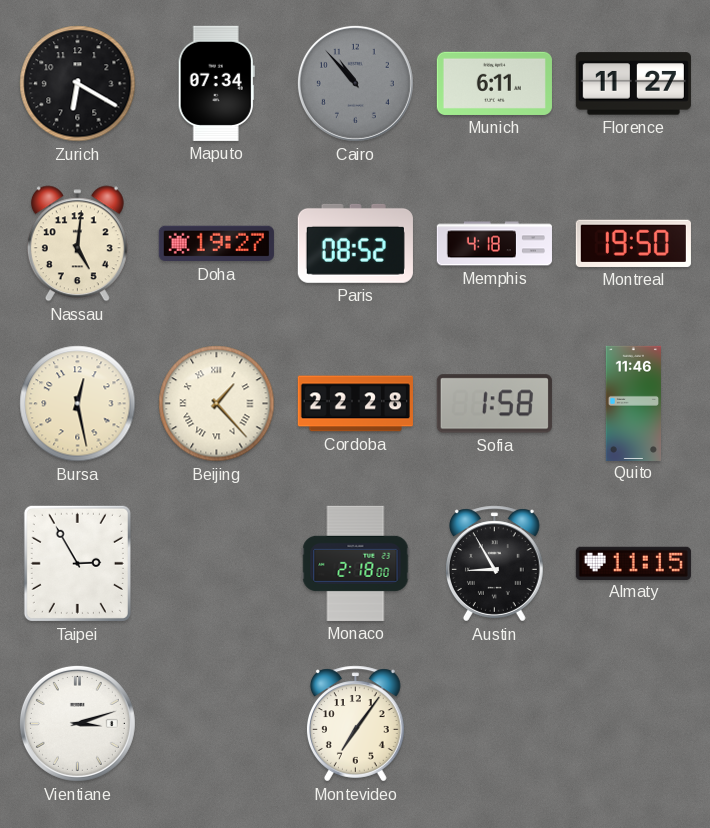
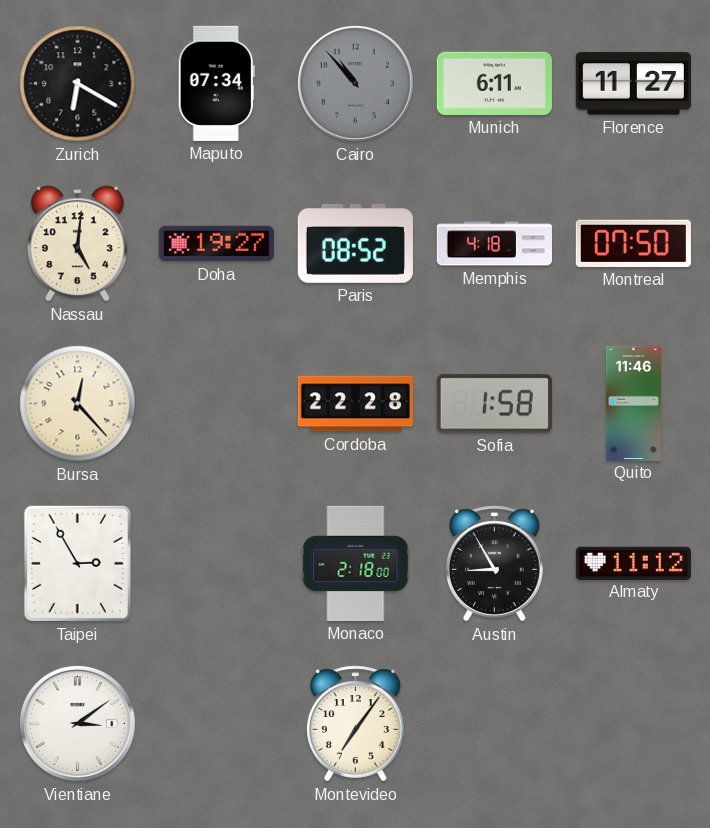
Montreal: 19:50 -> 07:50
Bursa: 12:28 -> 12:23
Beijing: 1:23 -> none
Almaty: 11:15 -> 11:12
Vientiane: 3:12 -> 3:09
